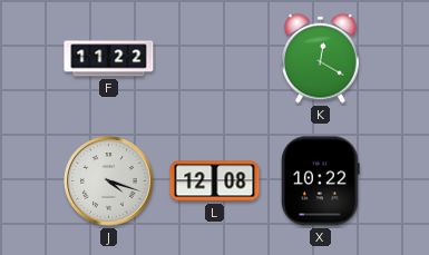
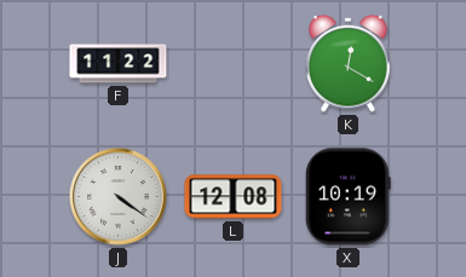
J: 4:18 -> 4:21
X: 10:22 -> 10:19
